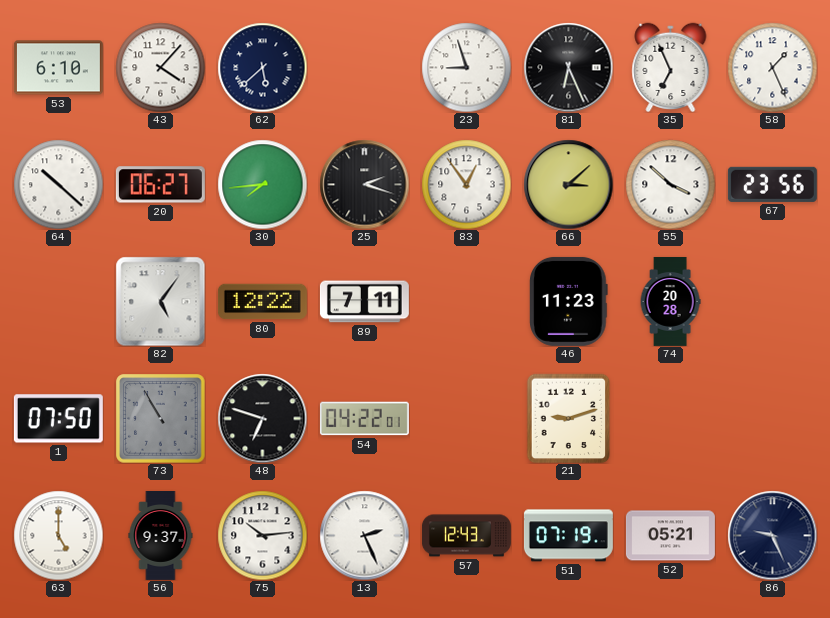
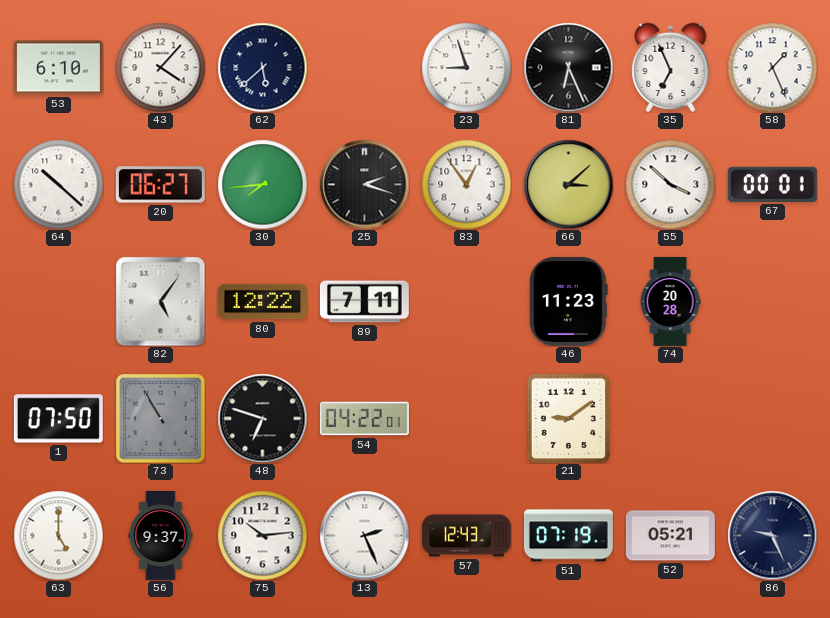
67: 23:56 -> 00:01
21: 9:12 -> 9:09
